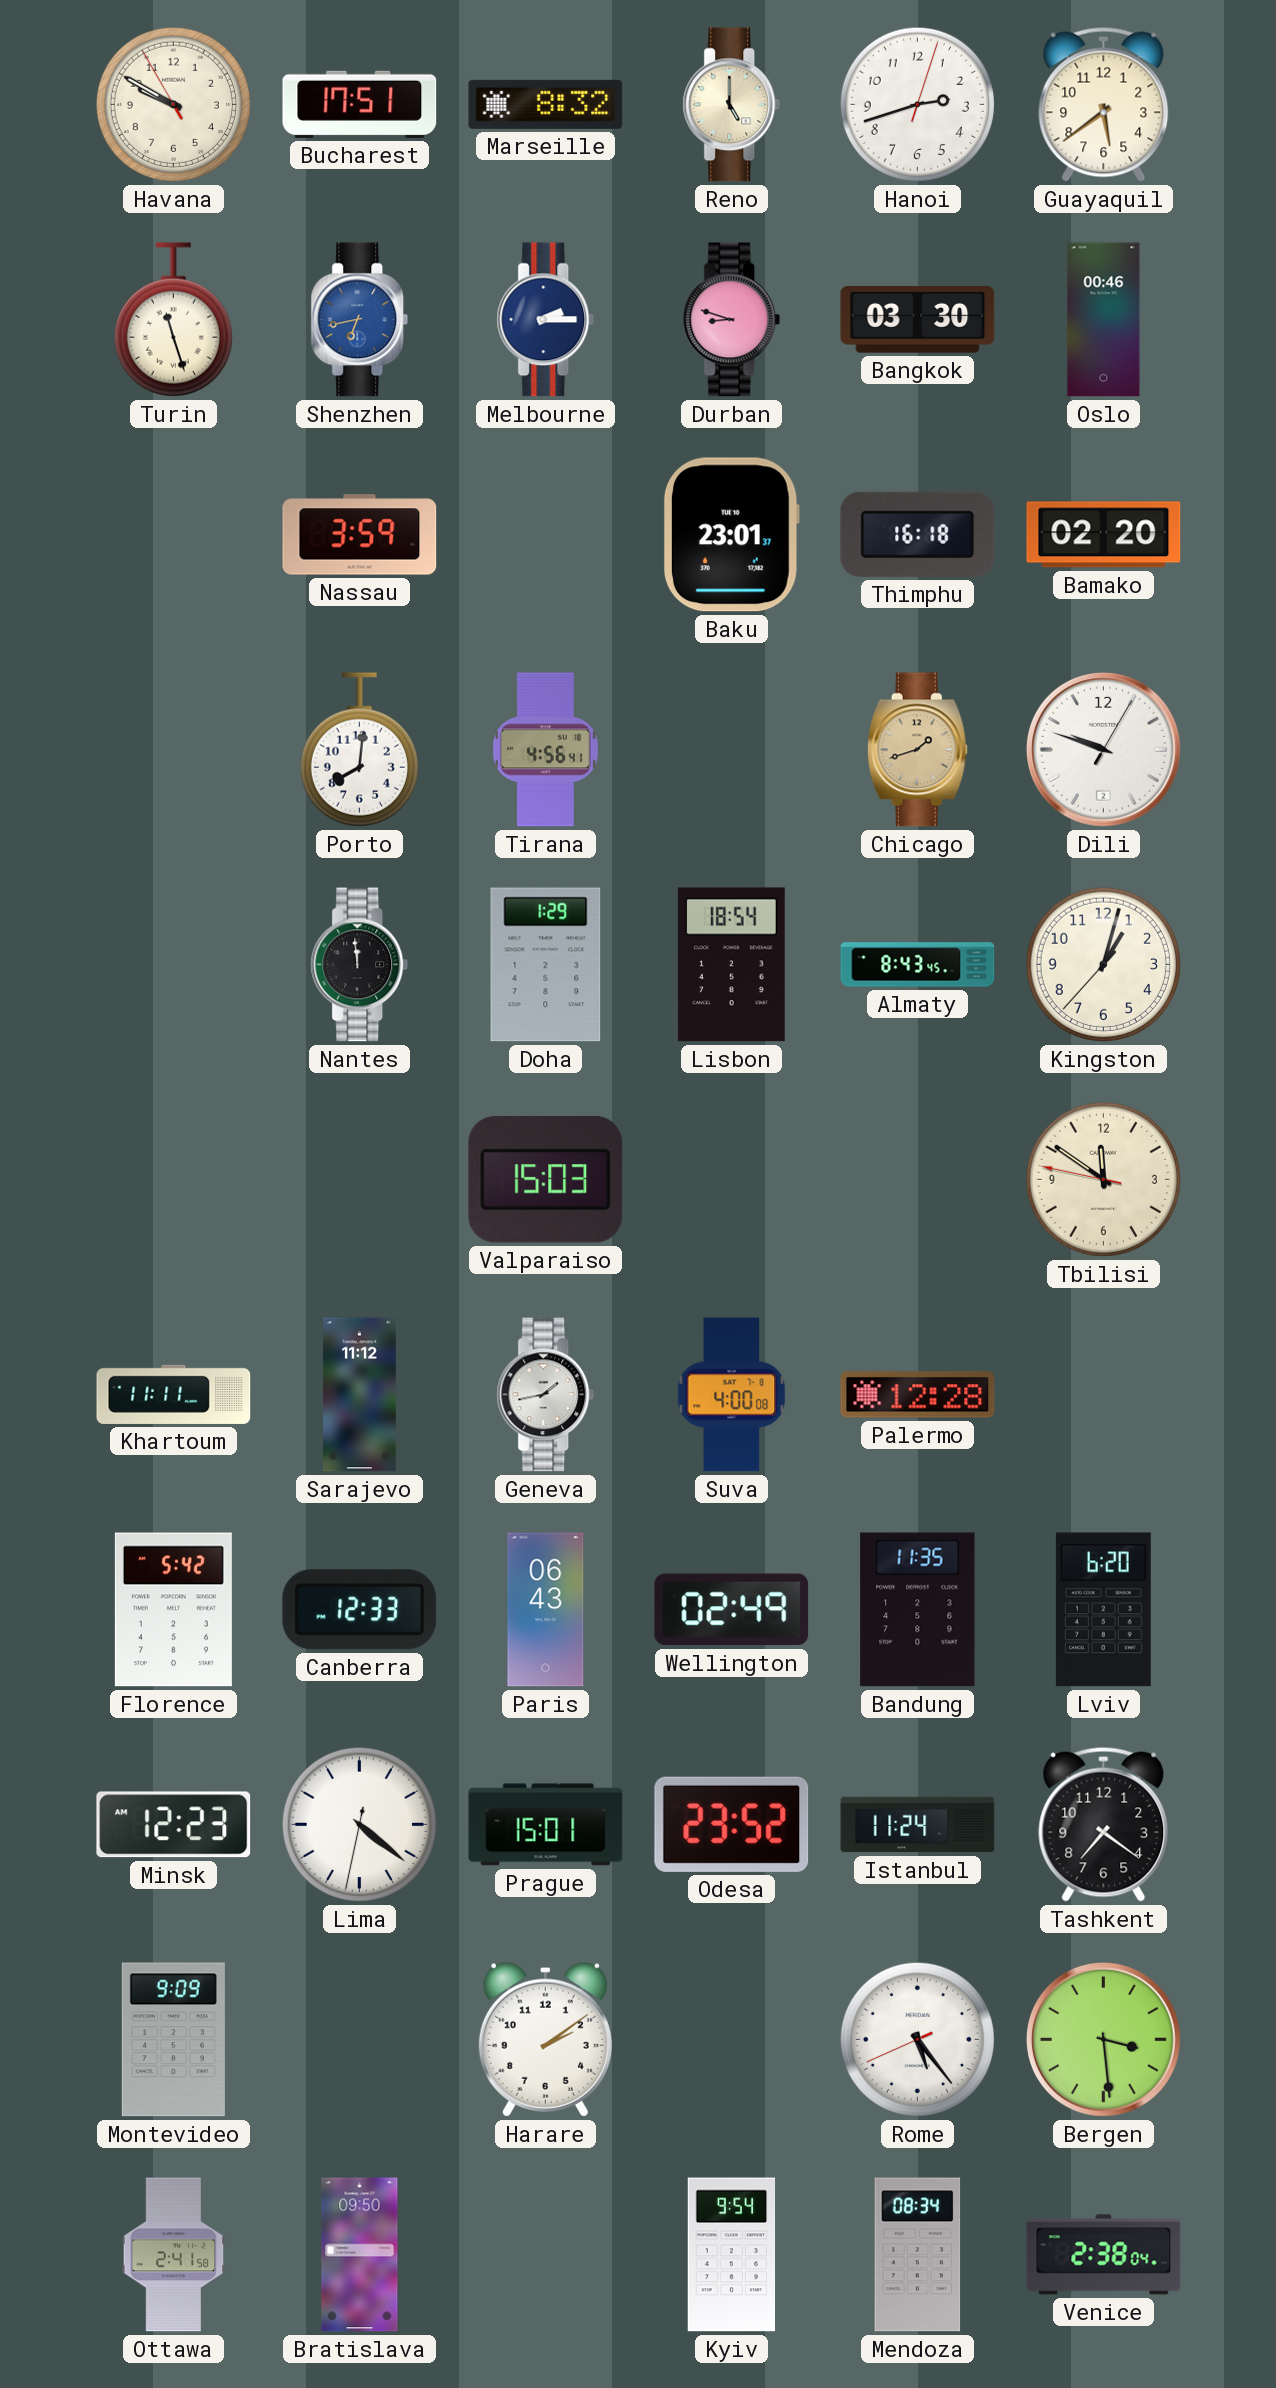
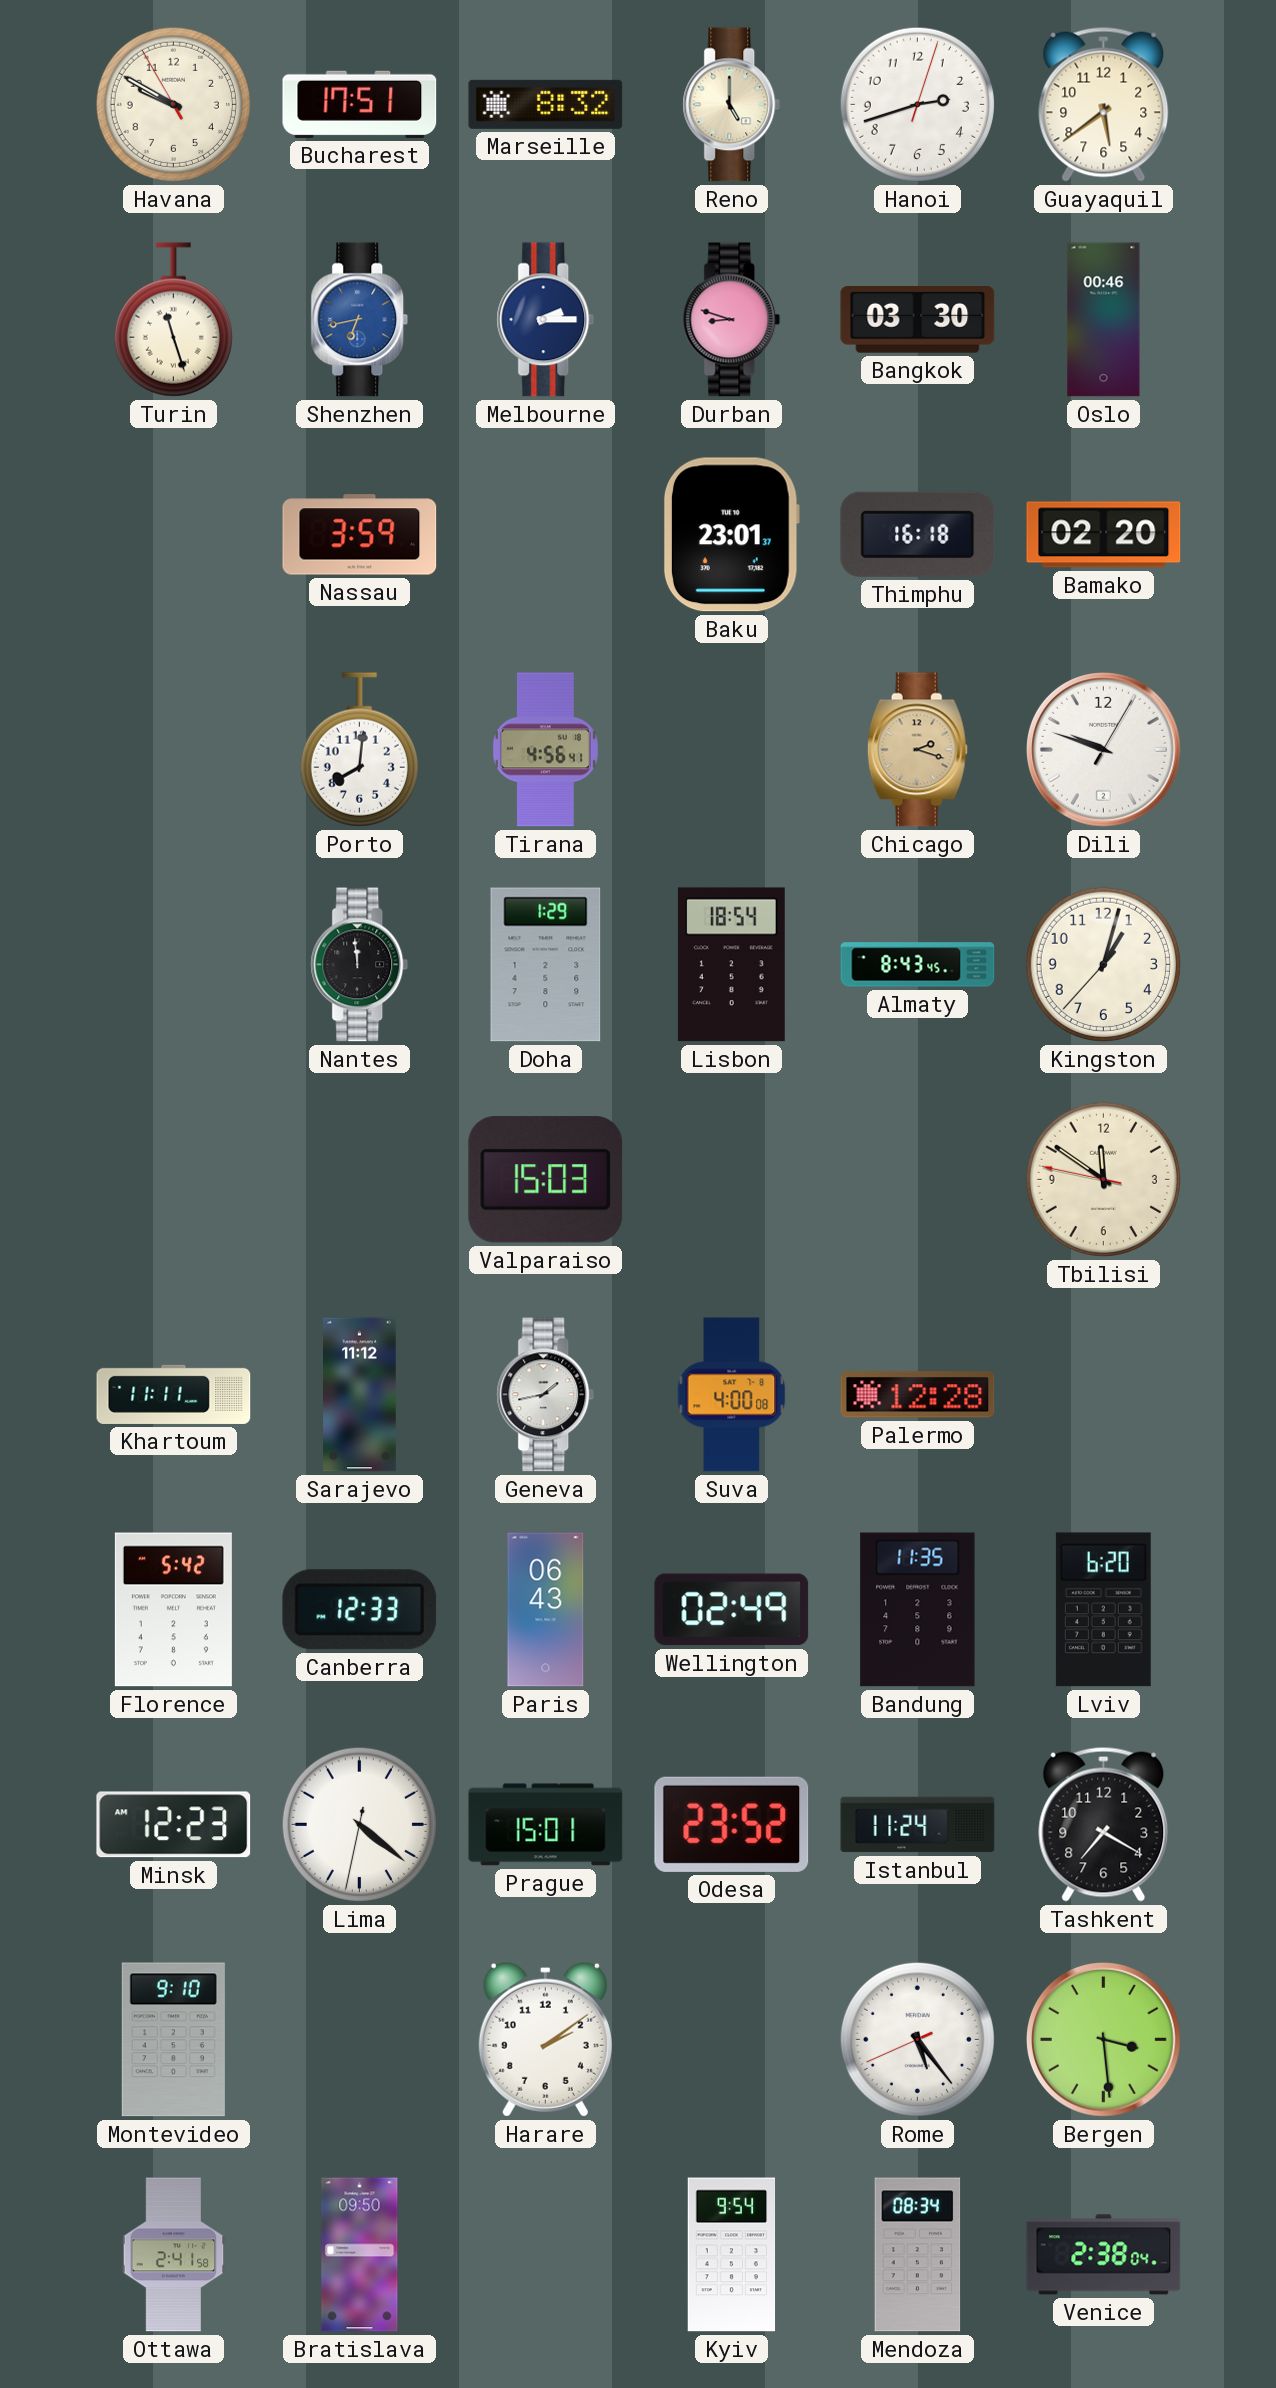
Chicago: 1:42 -> 2:18
Tashkent: 7:21 -> 7:20
Montevideo: 9:09 -> 9:10
